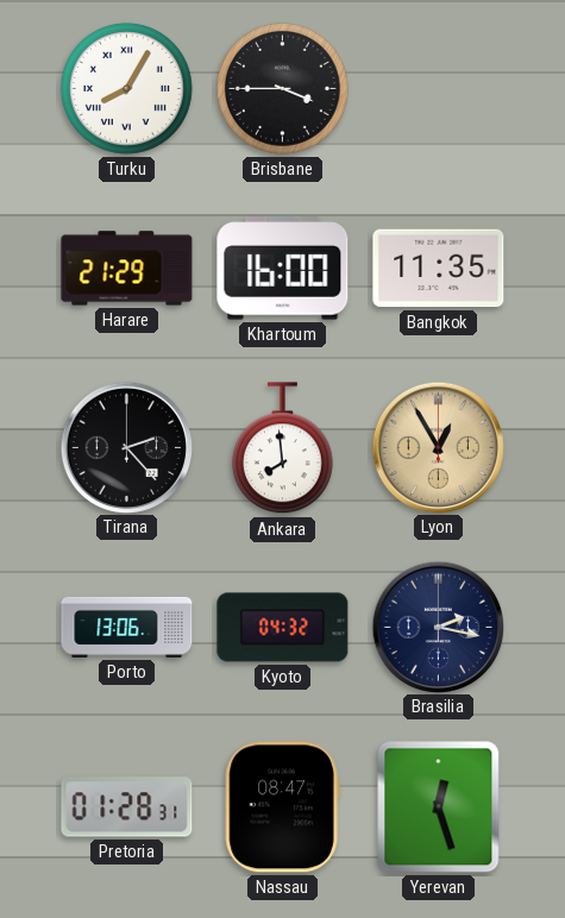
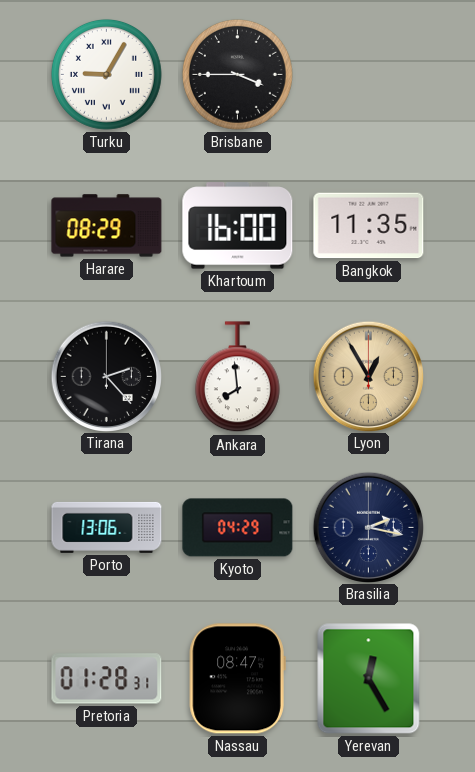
Turku: 8:05 -> 9:05
Harare: 21:29 -> 08:29
Kyoto: 04:32 -> 04:29
Yerevan: 12:27 -> 12:25
